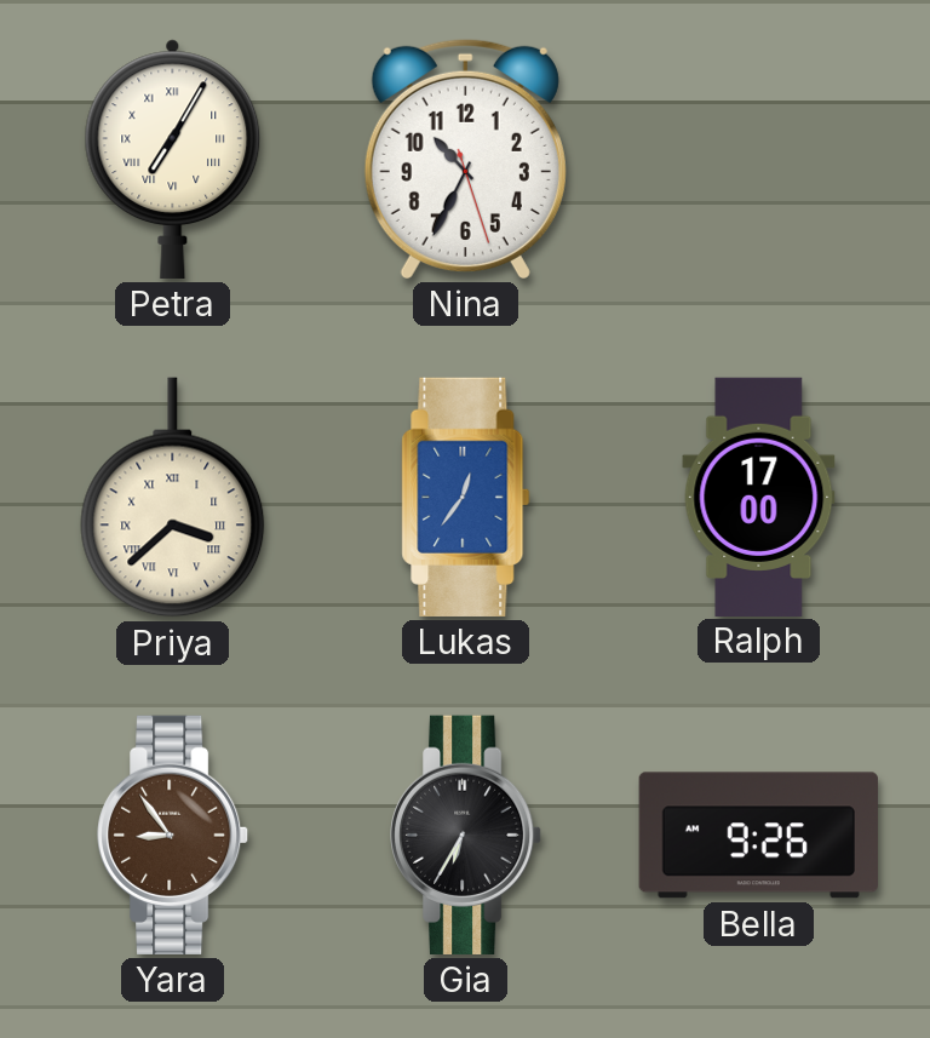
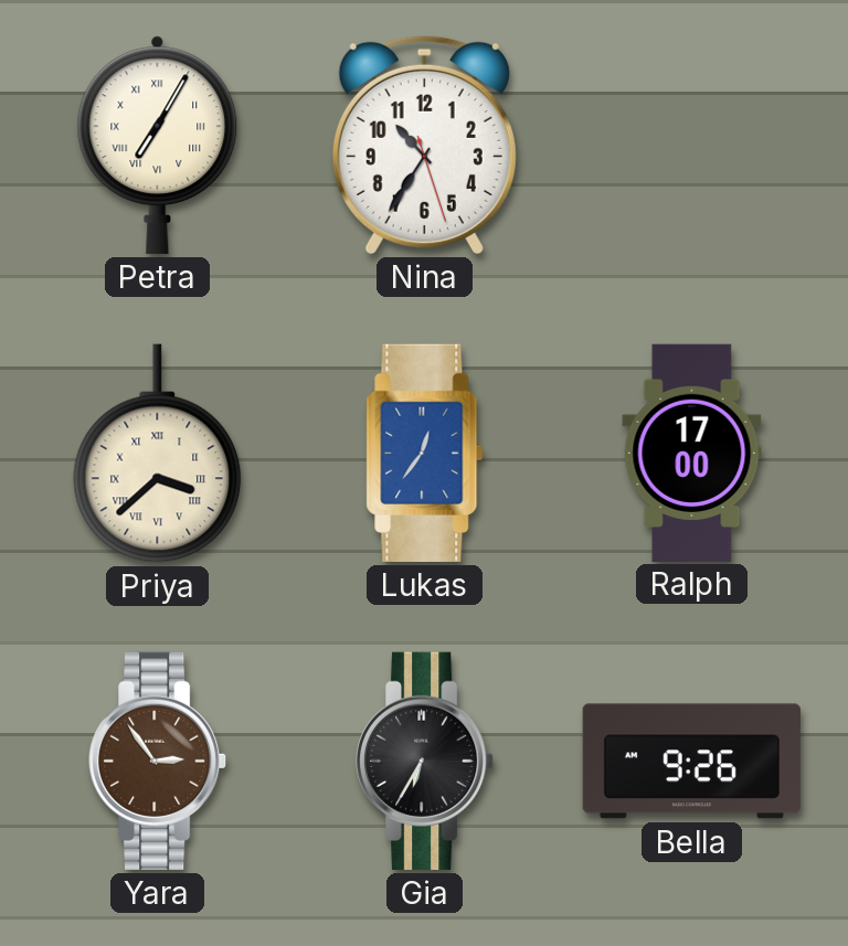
Nina: 10:34 -> 10:35
Yara: 8:54 -> 2:54
